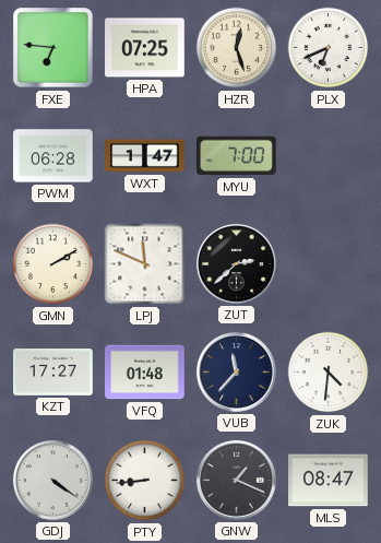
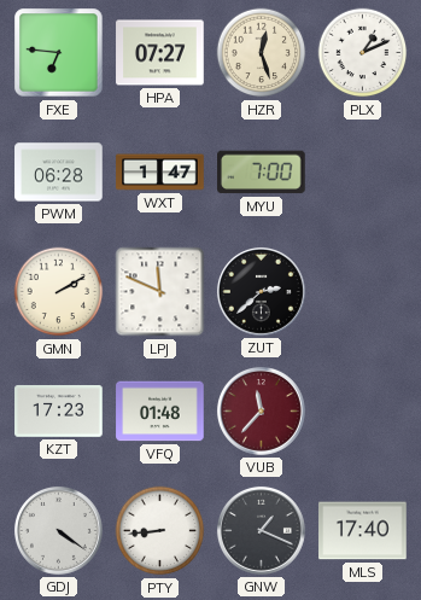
HPA: 07:25 -> 07:27
PLX: 6:41 -> 1:11
KZT: 17:27 -> 17:23
VUB dial: navy -> burgundy
ZUK: 4:31 -> none
MLS: 08:47 -> 17:40
